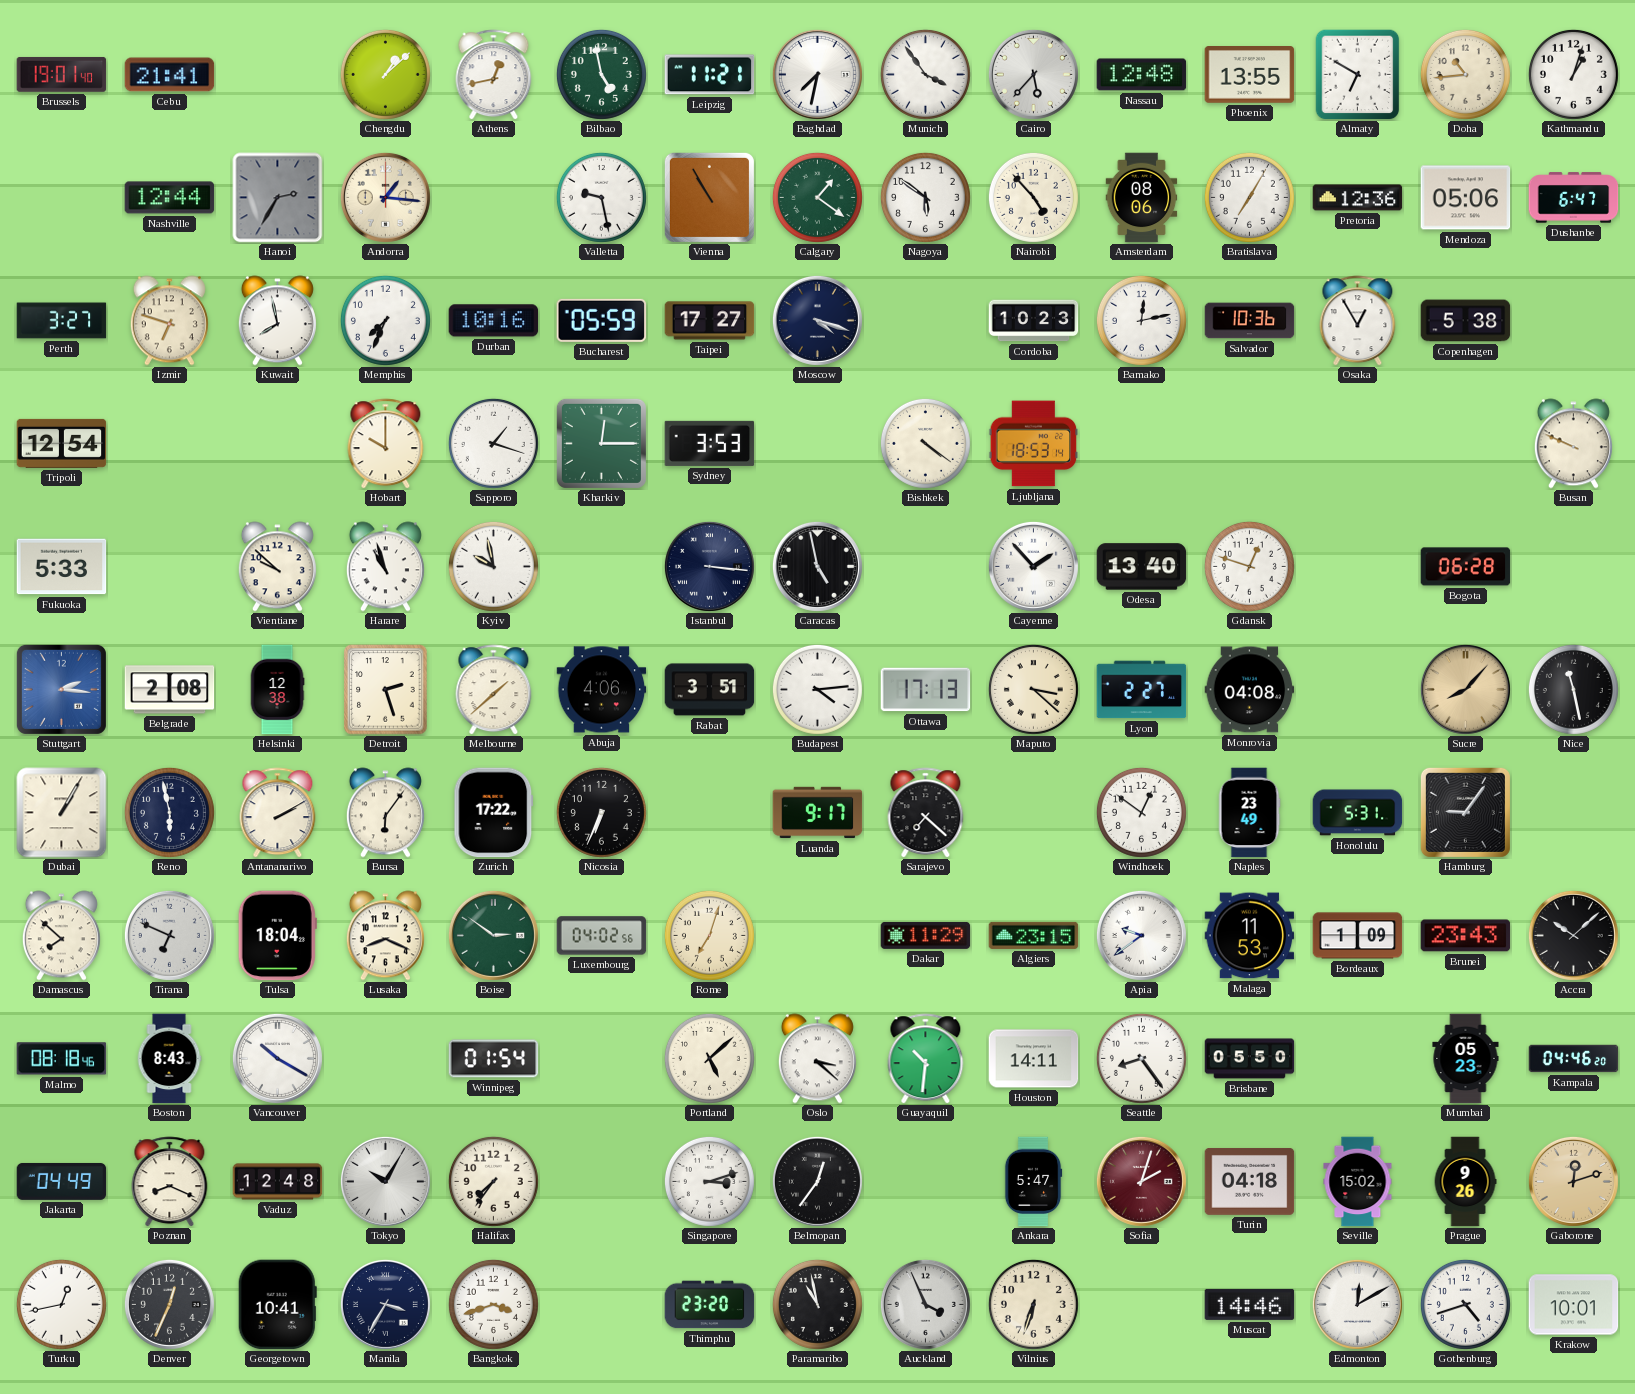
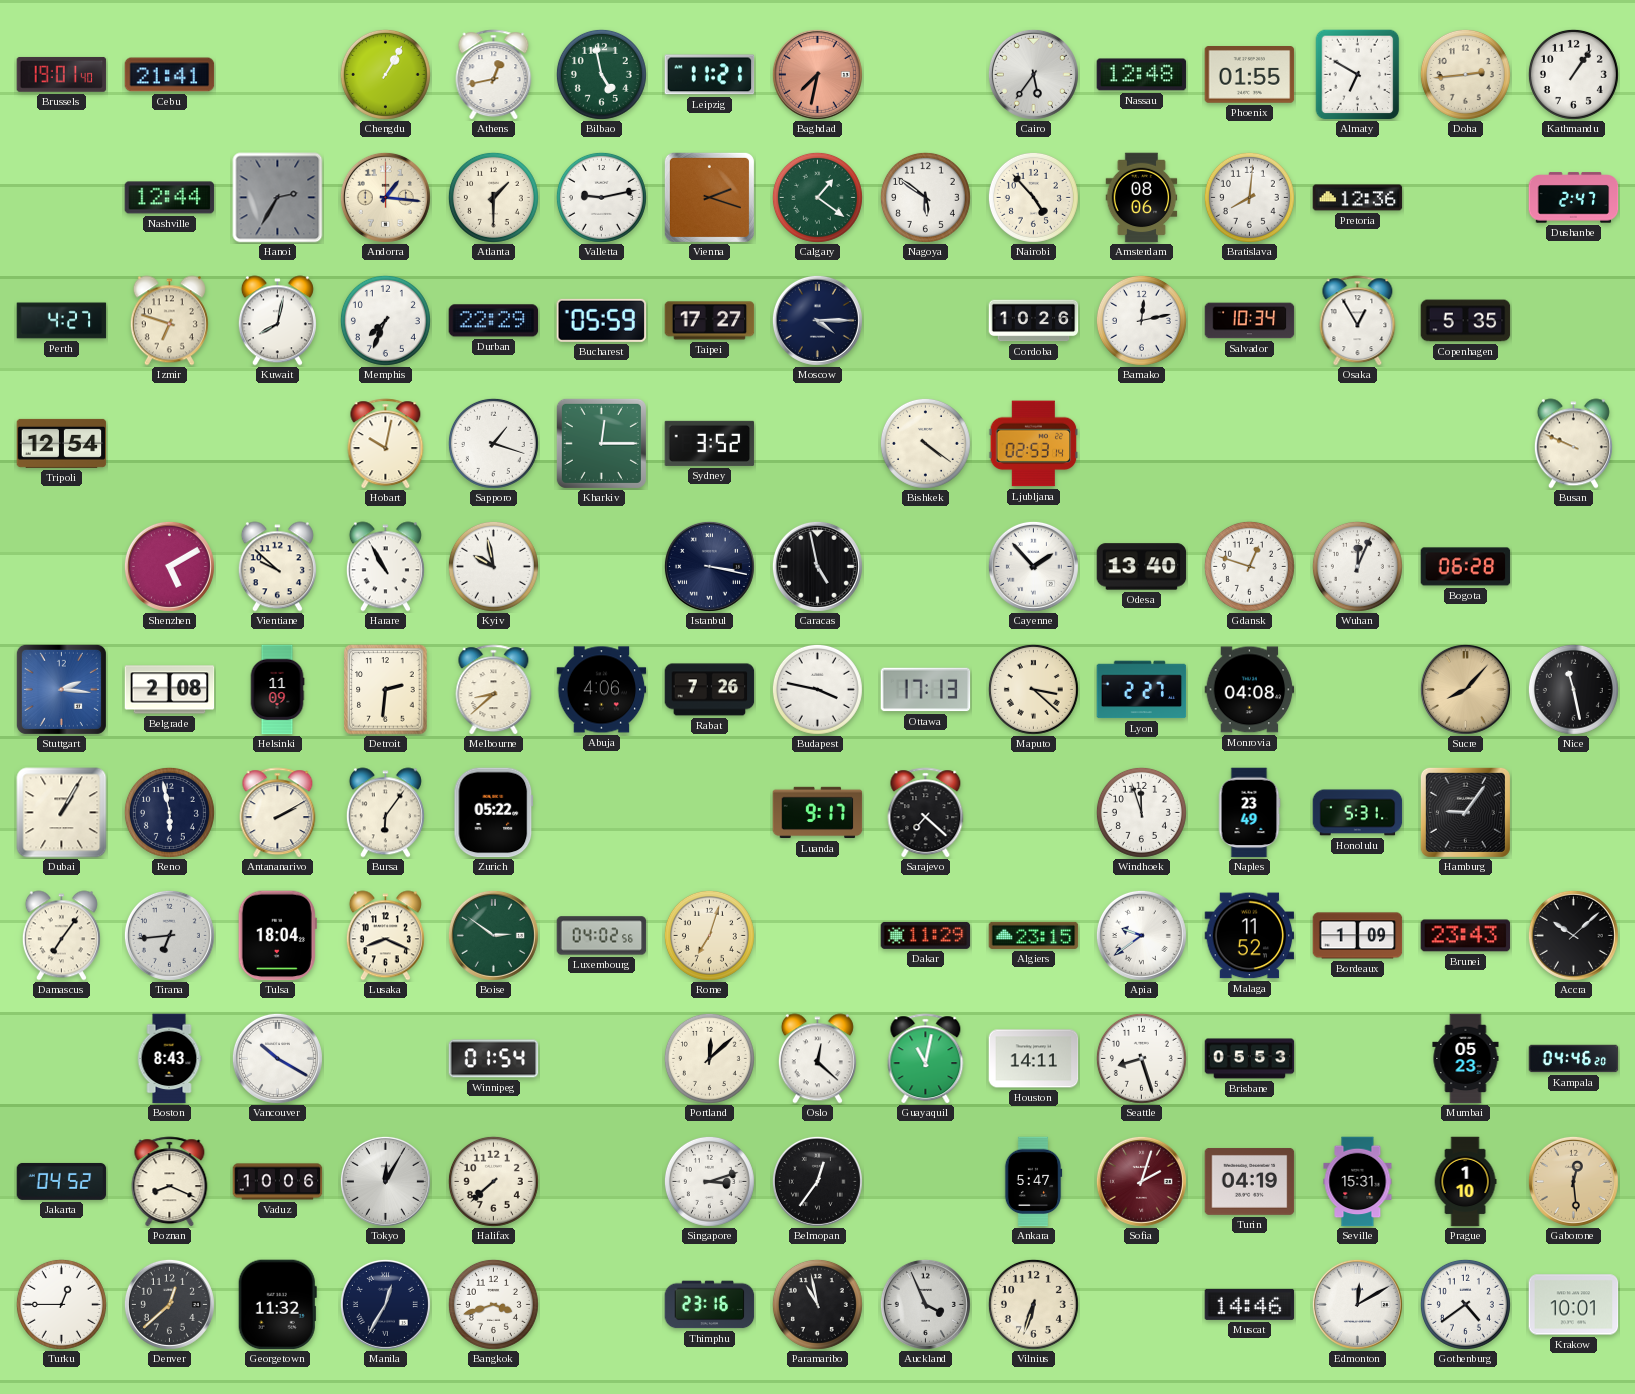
Chengdu: 1:08 -> 1:05
Baghdad dial: white -> salmon
Munich: 3:54 -> none
Cairo: 5:37 -> 5:36
Phoenix: 13:55 -> 01:55
Doha: 10:44 -> 2:44
Kathmandu: 1:03 -> 1:06
Atlanta: none -> 1:30
Valletta: 9:28 -> 9:13
Vienna: 10:55 -> 2:18
Bratislava: 7:05 -> 8:01
Mendoza: 05:06 -> none
Dushanbe: 6:47 -> 2:47
Perth: 3:27 -> 4:27
Kuwait: 7:58 -> 8:02
Durban: 10:16 -> 22:29
Moscow: 4:18 -> 4:15
Cordoba: 10:23 -> 10:26
Salvador: 10:36 -> 10:34
Copenhagen: 5:38 -> 5:35
Hobart: 10:00 -> 10:02
Sydney: 3:53 -> 3:52
Ljubljana: 18:53 -> 02:53
Fukuoka: 5:33 -> none
Shenzhen: none -> 5:10
Harare: 10:57 -> 10:55
Istanbul: 3:16 -> 3:17
Wuhan: none -> 12:04
Helsinki: 12:38 -> 11:09
Detroit: 2:27 -> 2:31
Melbourne: 1:38 -> 8:38
Rabat: 3:51 -> 7:26
Budapest: 4:14 -> 3:47
Zurich: 17:22 -> 05:22
Nicosia: 6:34 -> none
Windhoek: 12:51 -> 11:57
Damascus: 7:52 -> 7:06
Tirana: 6:49 -> 6:44
Malaga: 11:53 -> 11:52
Malmo: 08:18 -> none
Portland: 5:08 -> 12:08
Oslo: 3:22 -> 12:22
Guayaquil: 10:31 -> 11:02
Seattle: 8:24 -> 8:27
Brisbane: 05:50 -> 05:53
Jakarta: 04:49 -> 04:52
Vaduz: 12:48 -> 10:06
Tokyo: 10:05 -> 12:05
Halifax: 7:36 -> 7:38
Turin: 04:18 -> 04:19
Seville: 15:02 -> 15:31
Prague: 9:26 -> 1:10
Gaborone: 12:12 -> 12:29
Turku: 12:43 -> 12:45
Denver: 12:34 -> 12:38
Georgetown: 10:41 -> 11:32
Manila: 3:35 -> 12:35
Thimphu: 23:20 -> 23:16
Gothenburg: 4:42 -> 4:39
